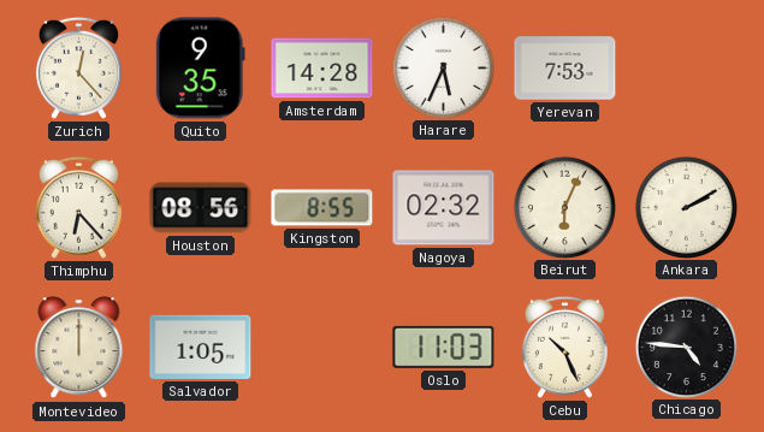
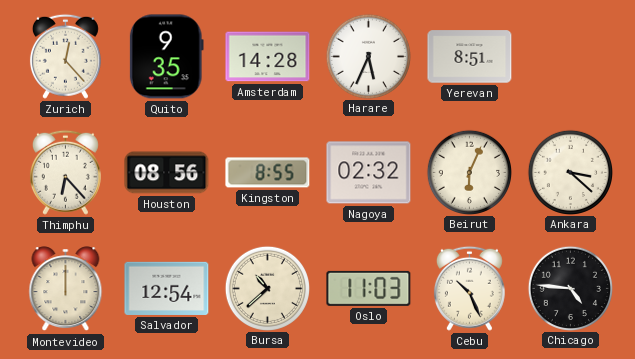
Yerevan: 7:53 -> 8:51
Ankara: 2:10 -> 3:22
Salvador: 1:05 -> 12:54
Bursa: none -> 10:38
